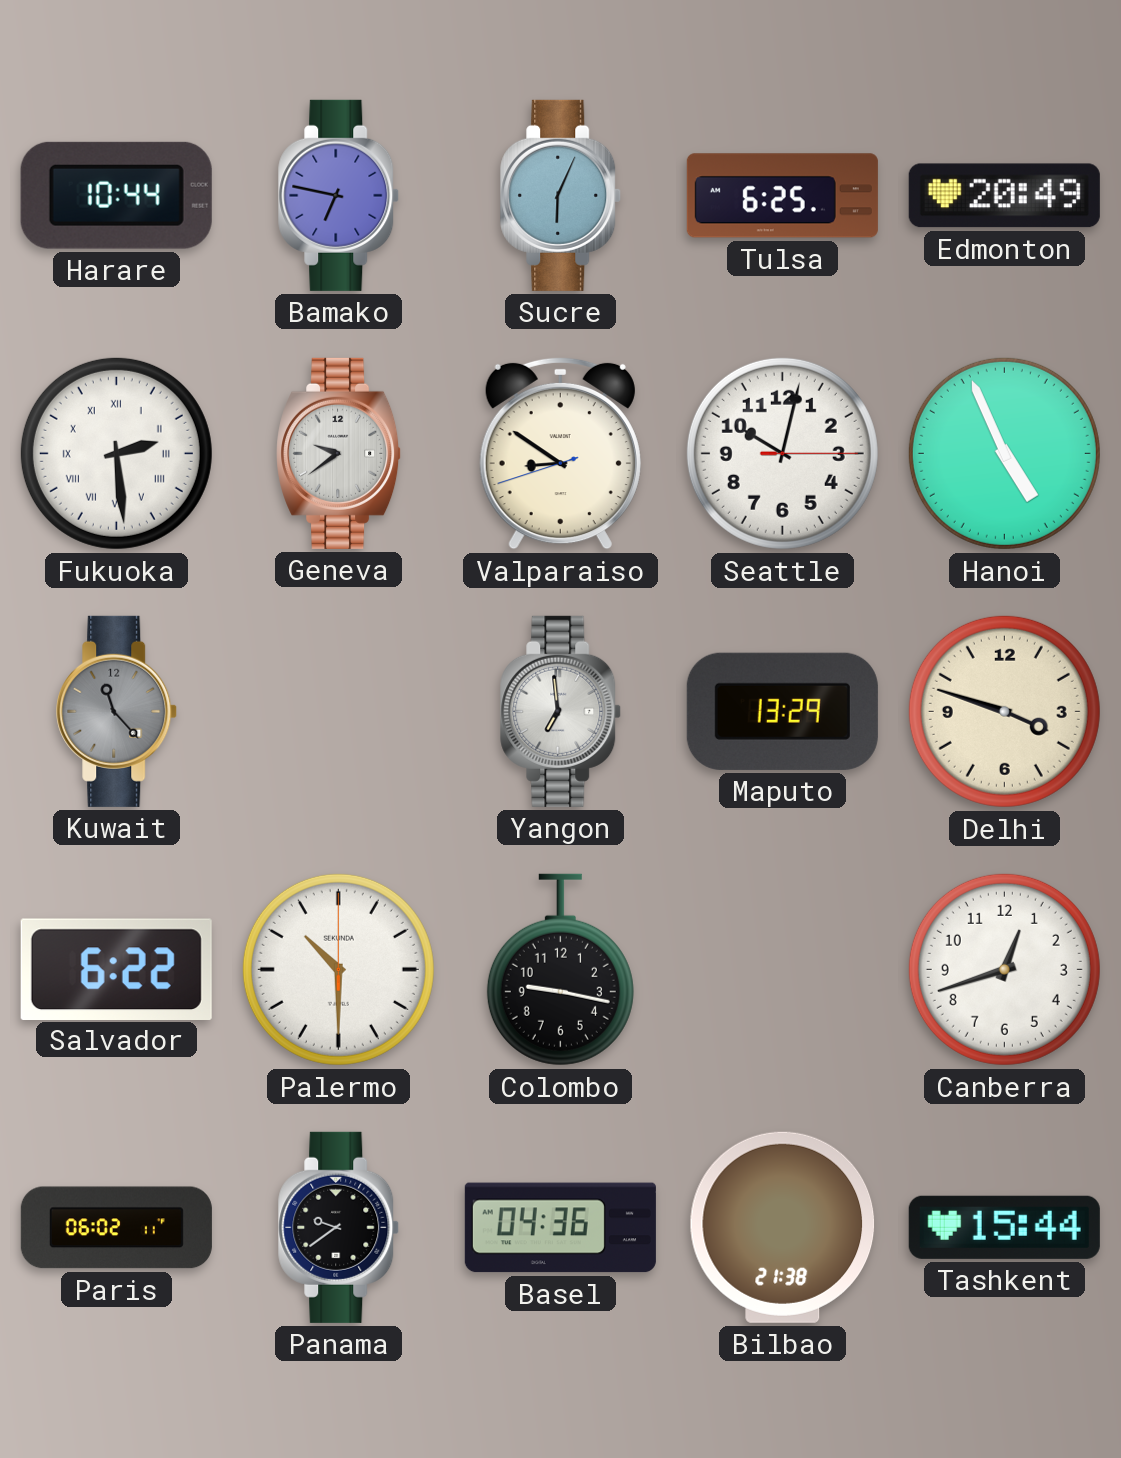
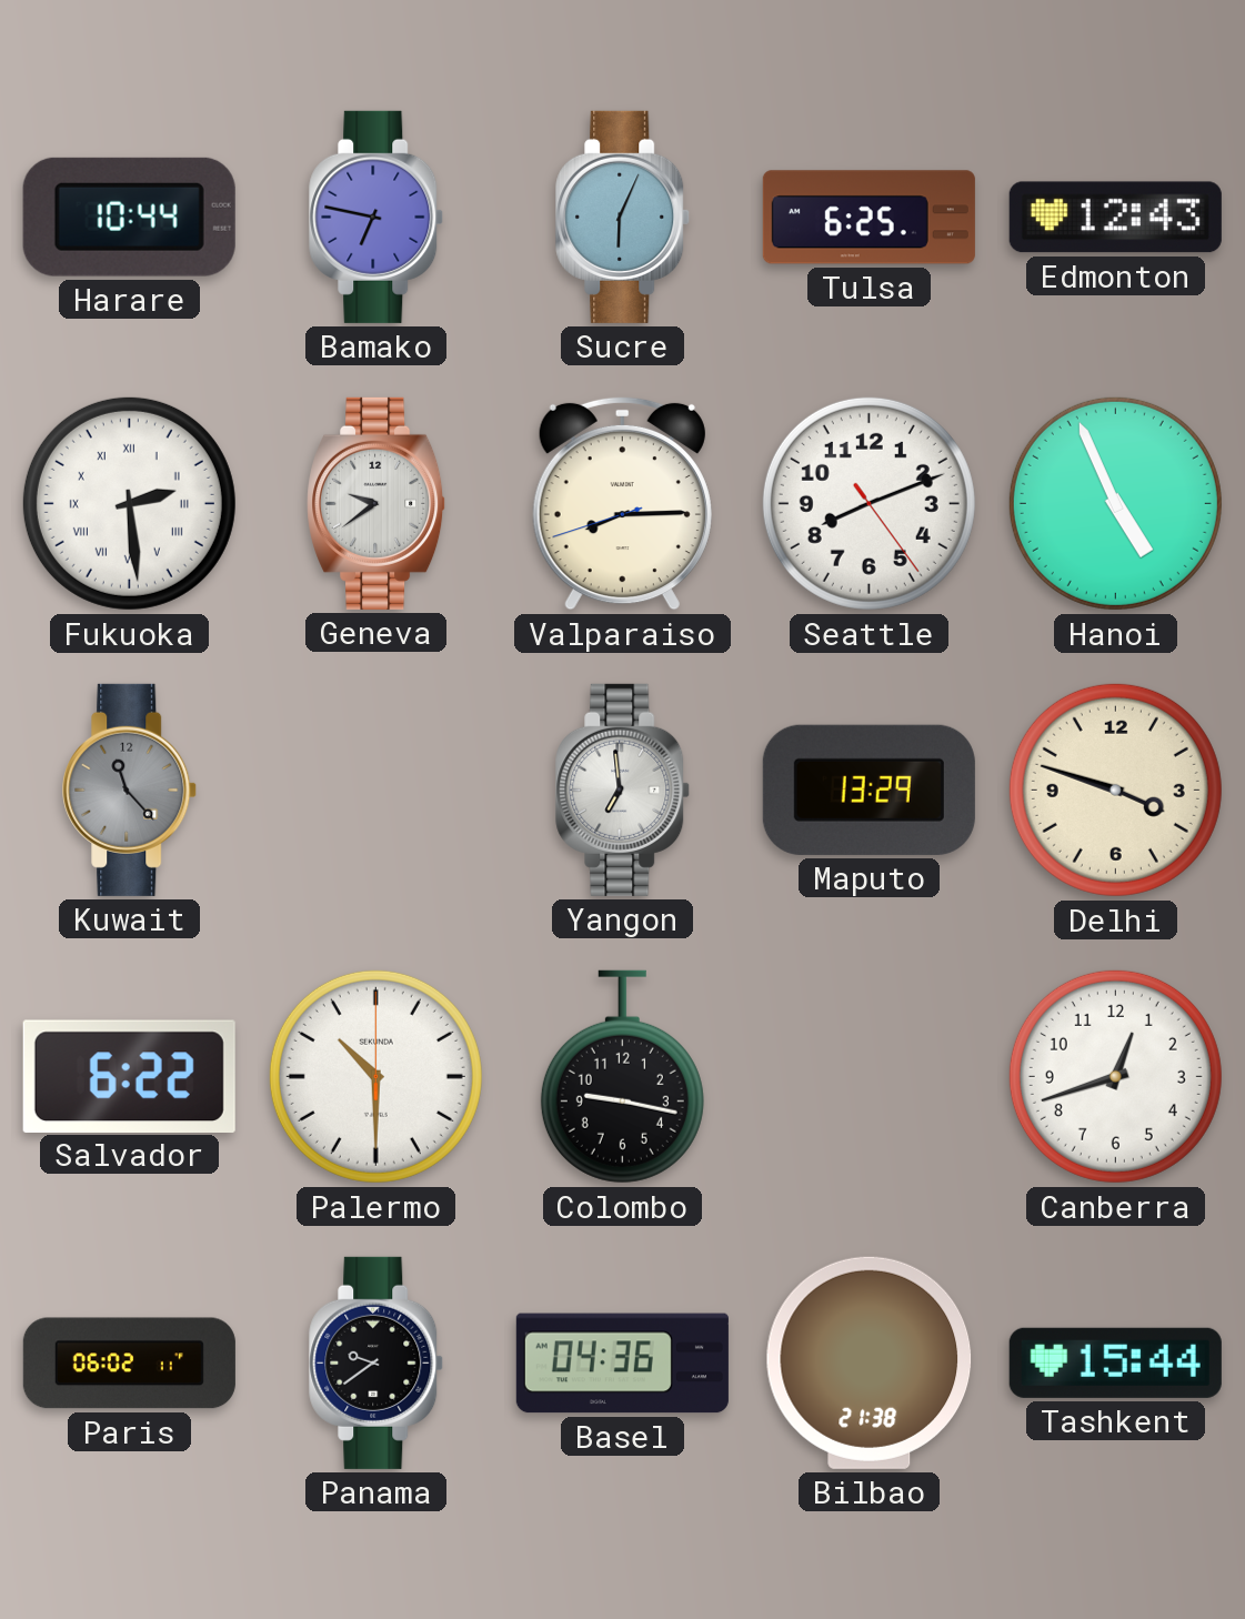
Edmonton: 20:49 -> 12:43
Valparaiso: 8:50 -> 8:14
Seattle: 10:02 -> 8:11
